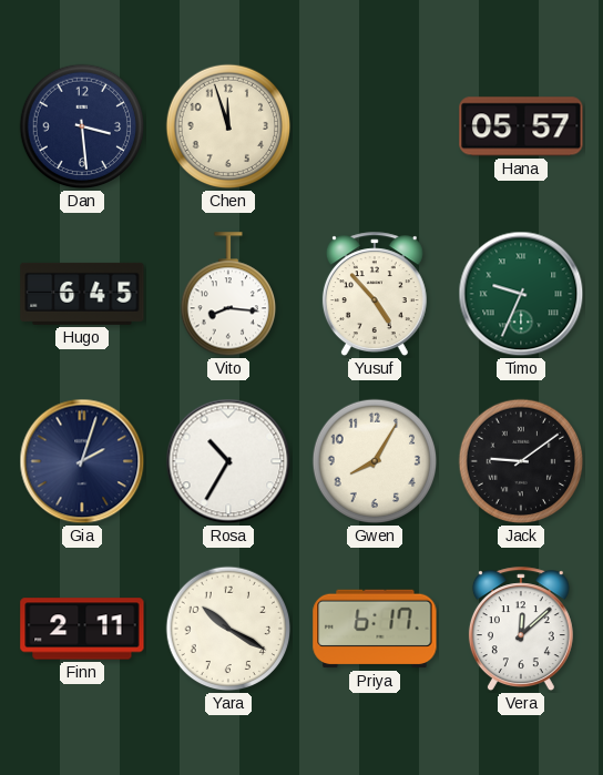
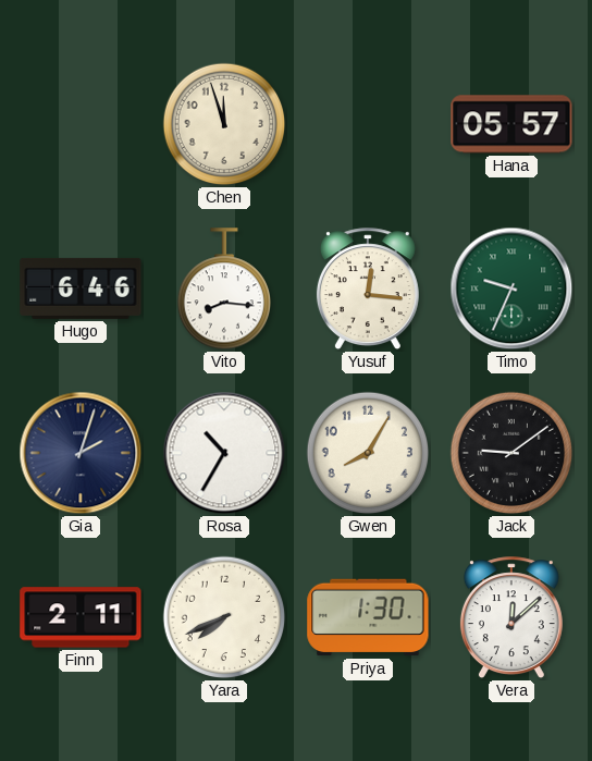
Dan: 3:29 -> none
Hugo: 6:45 -> 6:46
Yusuf: 4:53 -> 12:16
Yara: 10:20 -> 7:41
Priya: 6:17 -> 1:30
